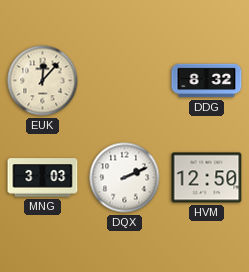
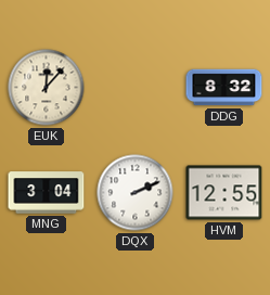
MNG: 3:03 -> 3:04
HVM: 12:50 -> 12:55
